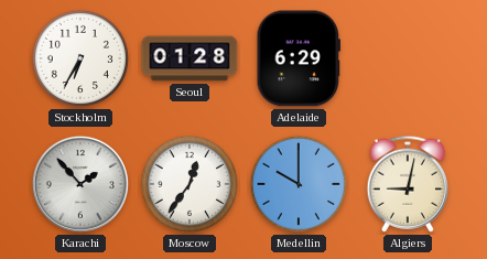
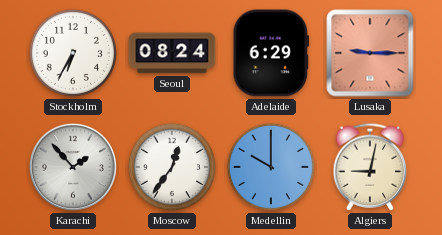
Seoul: 01:28 -> 08:24
Lusaka: none -> 9:15
